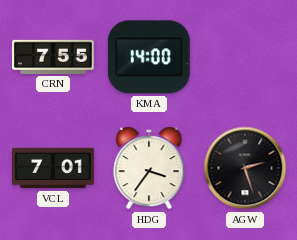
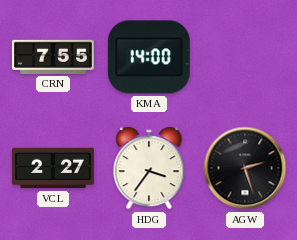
VCL: 7:01 -> 2:27
